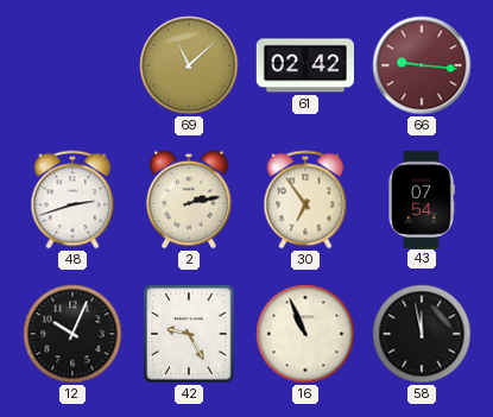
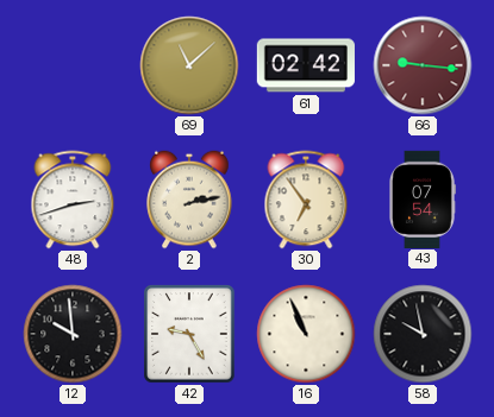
12: 10:04 -> 9:59
58: 11:58 -> 9:58
